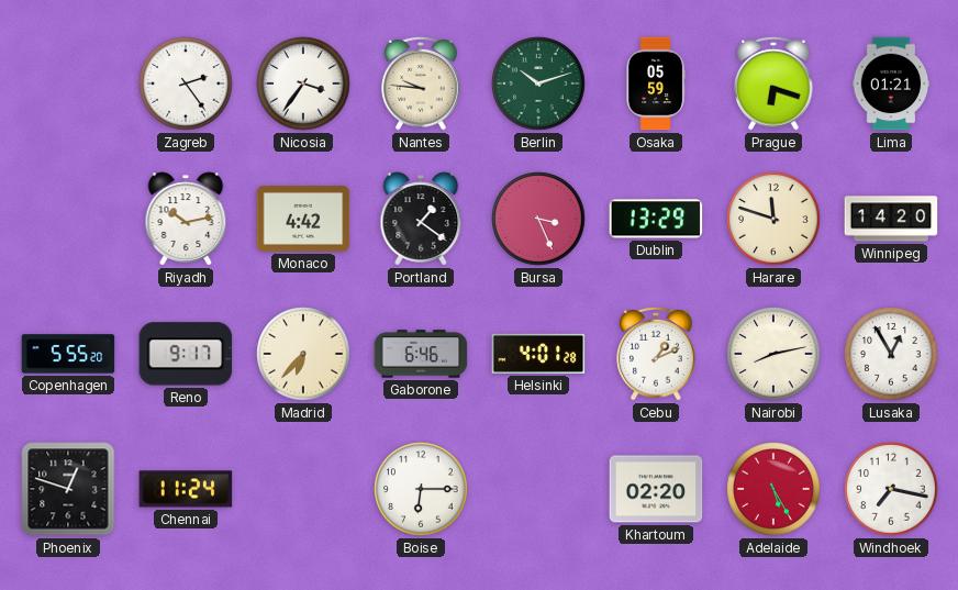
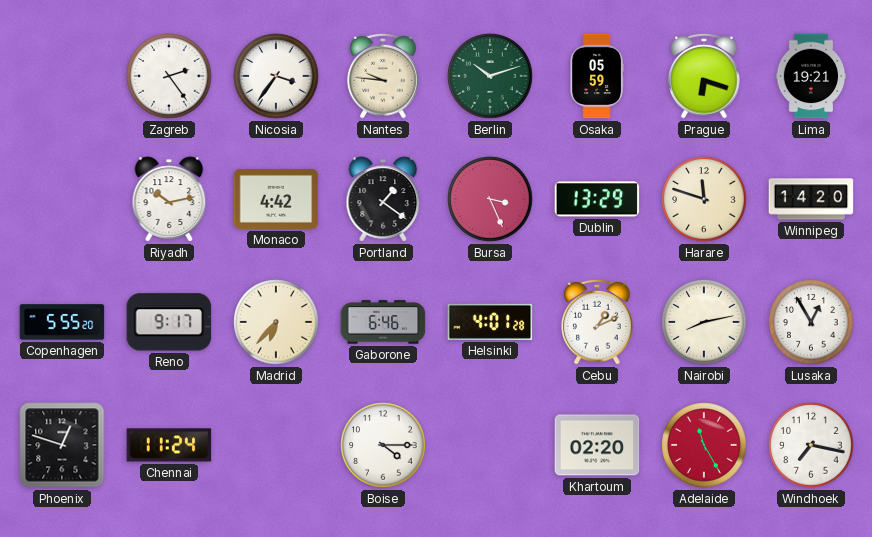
Lima: 01:21 -> 19:21
Boise: 6:15 -> 4:15
Adelaide: 5:25 -> 11:25
